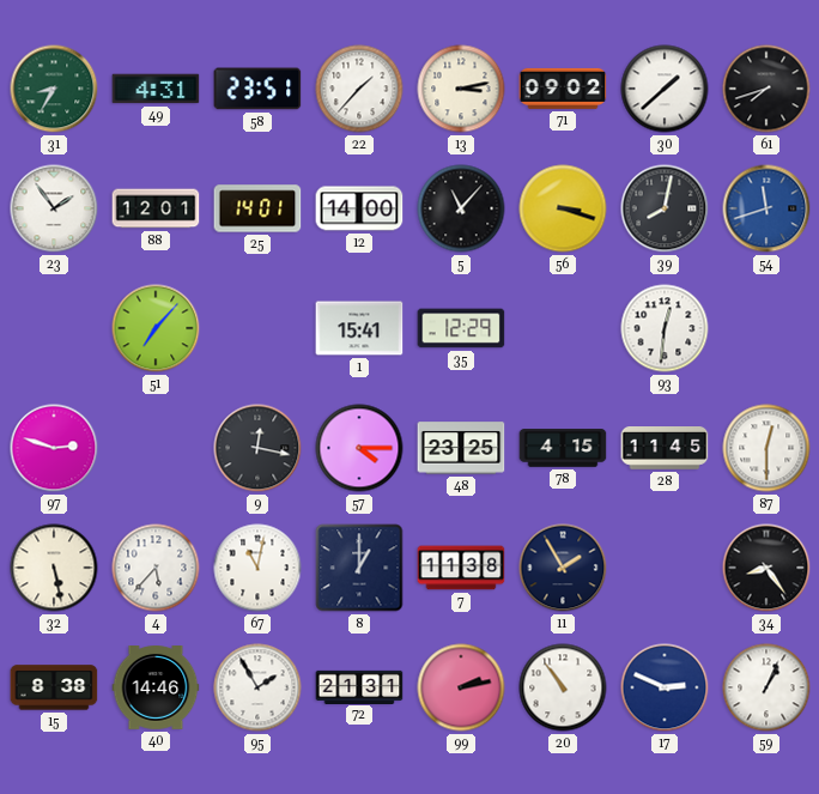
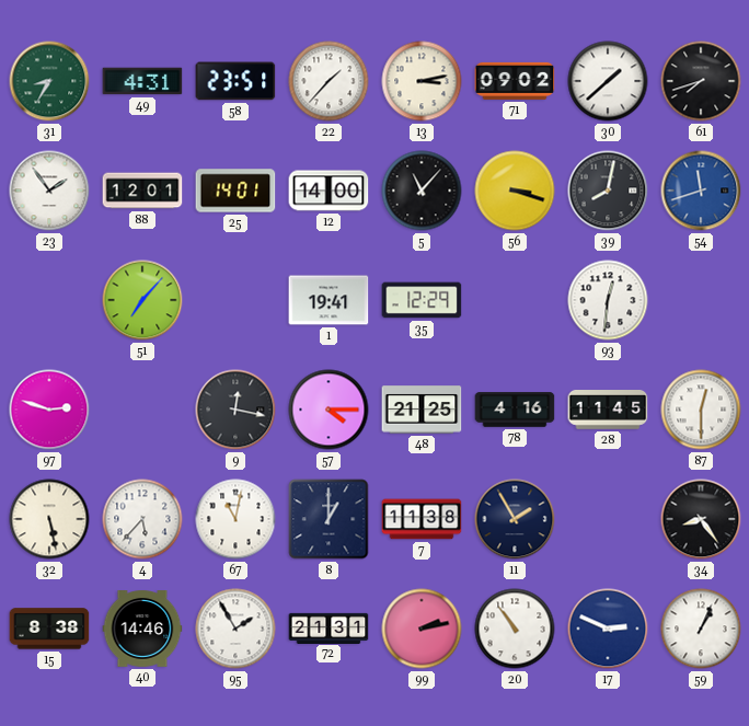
1: 15:41 -> 19:41
48: 23:25 -> 21:25
78: 4:15 -> 4:16
